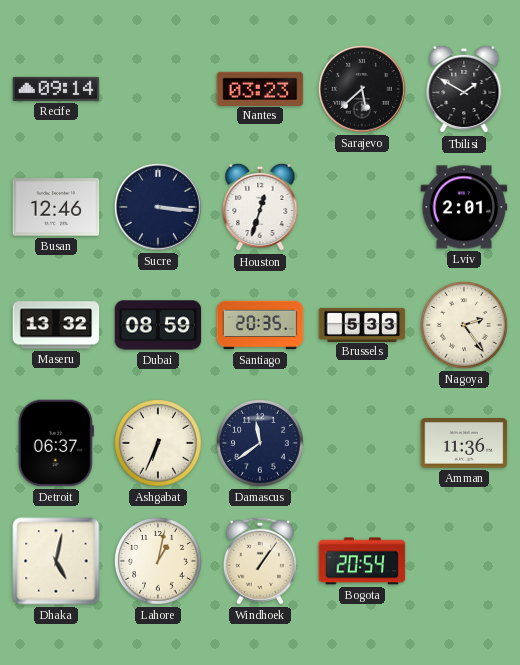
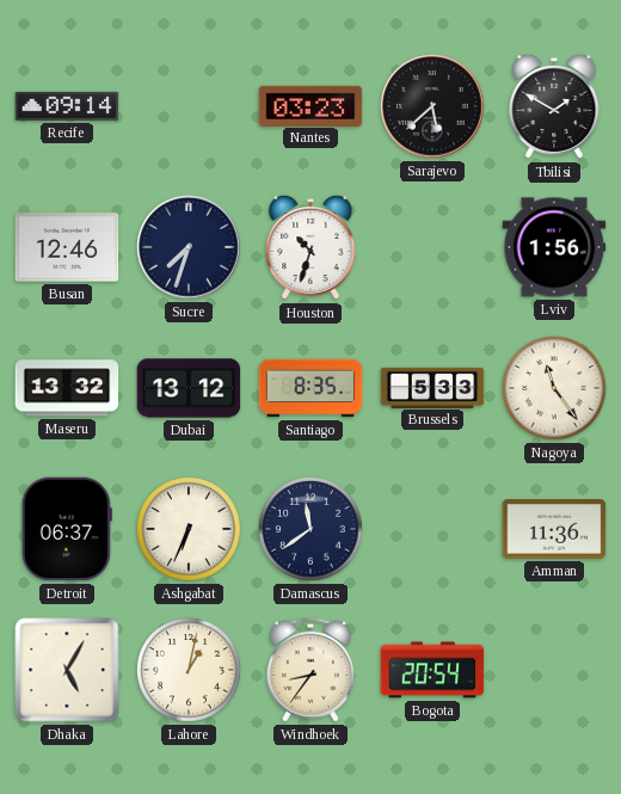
Sucre: 3:16 -> 7:33
Houston: 12:33 -> 10:33
Lviv: 2:01 -> 1:56
Dubai: 08:59 -> 13:12
Santiago: 20:35 -> 8:35
Nagoya: 2:24 -> 11:24
Dhaka: 5:02 -> 5:05
Windhoek: 1:06 -> 8:36
